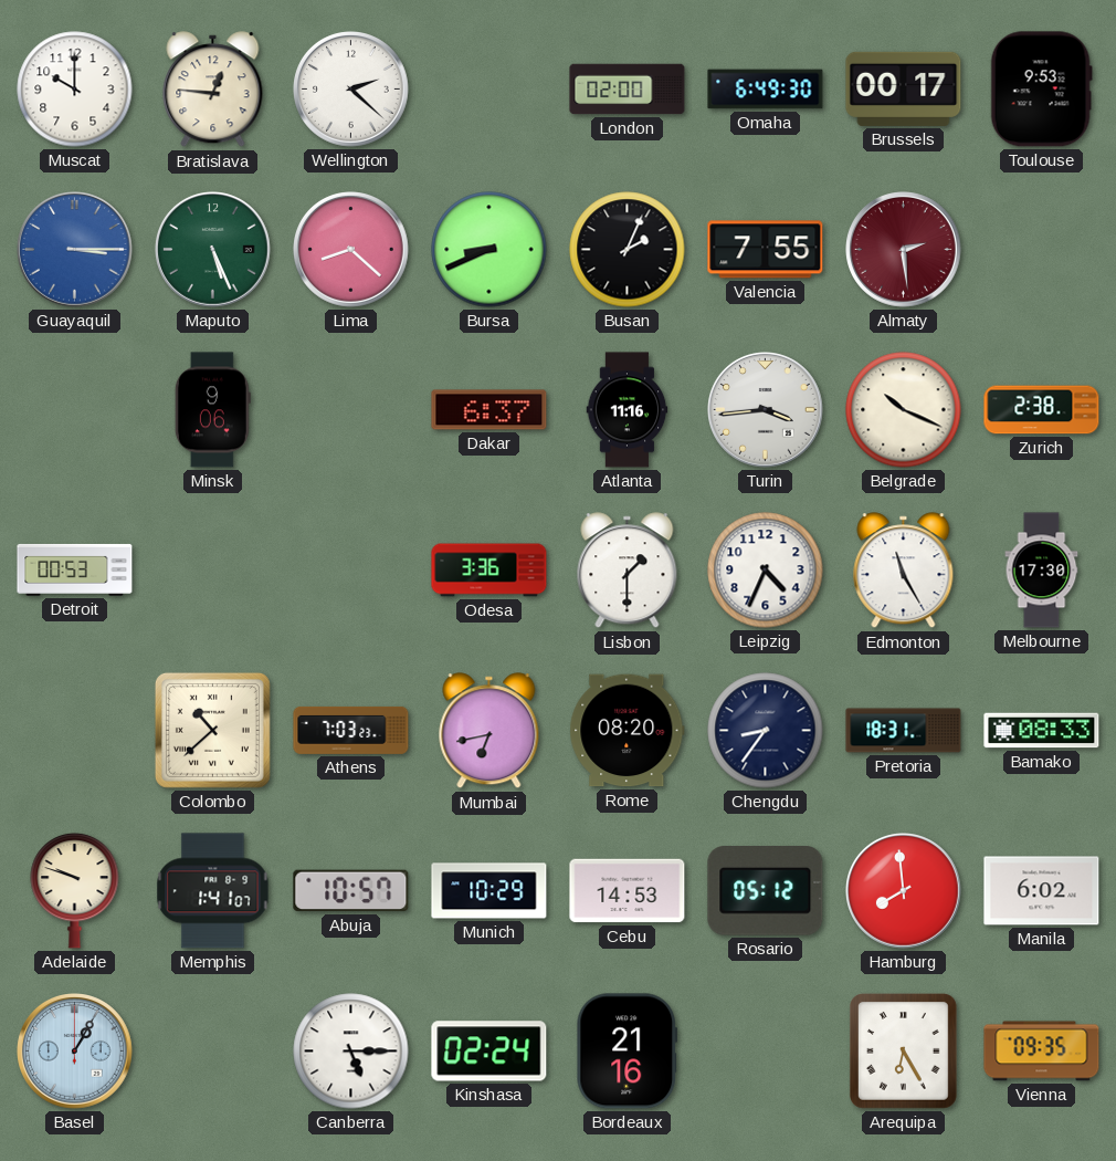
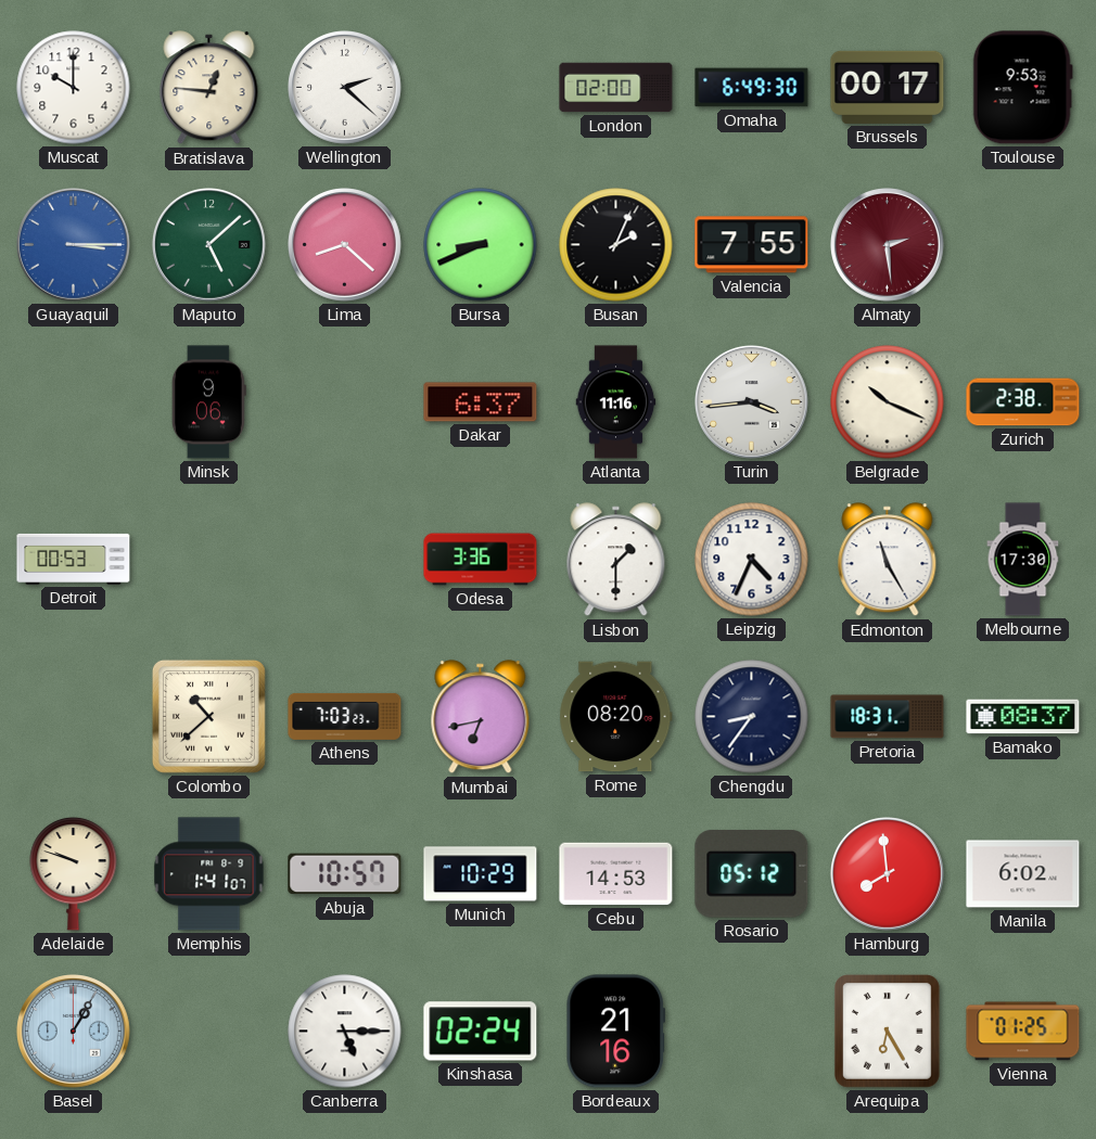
Maputo: 5:26 -> 5:08
Bamako: 08:33 -> 08:37
Vienna: 09:35 -> 01:25
